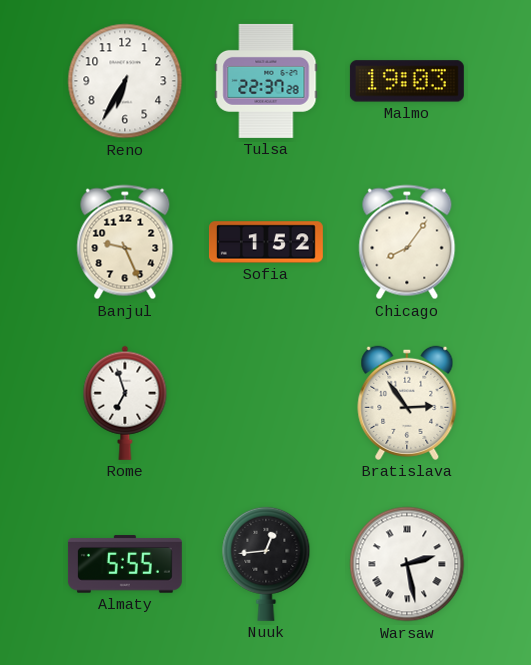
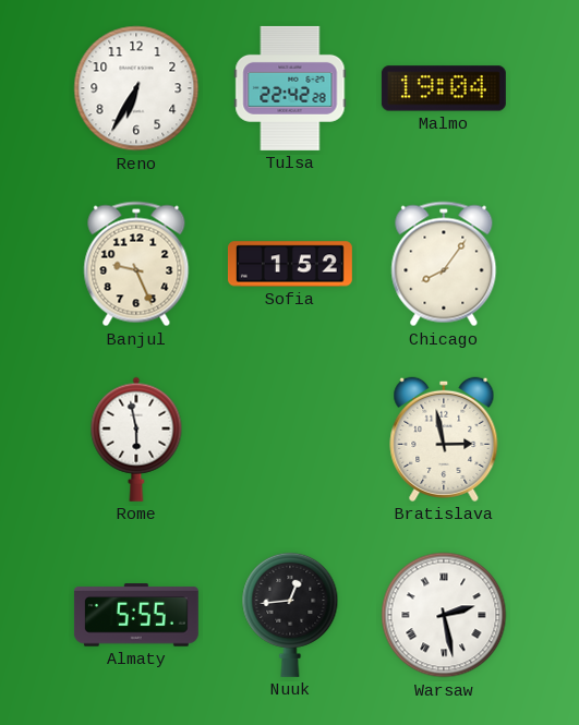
Tulsa: 22:37 -> 22:42
Malmo: 19:03 -> 19:04
Rome: 6:57 -> 5:58
Bratislava: 2:54 -> 2:58
